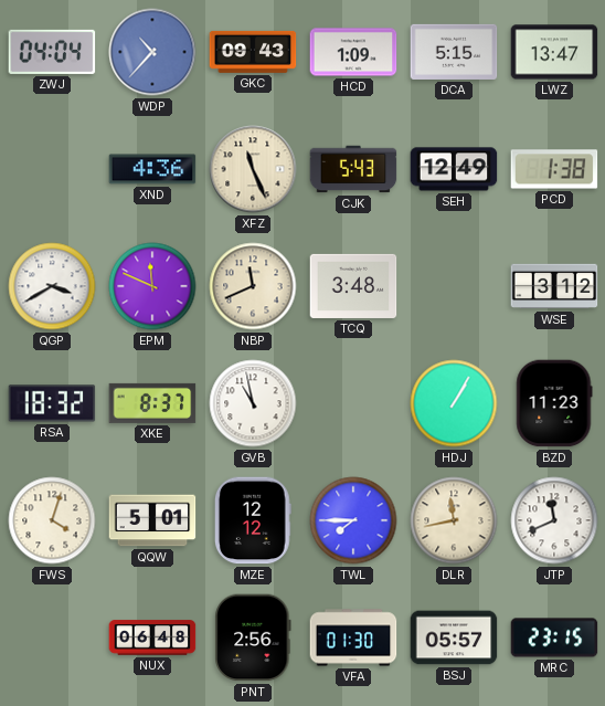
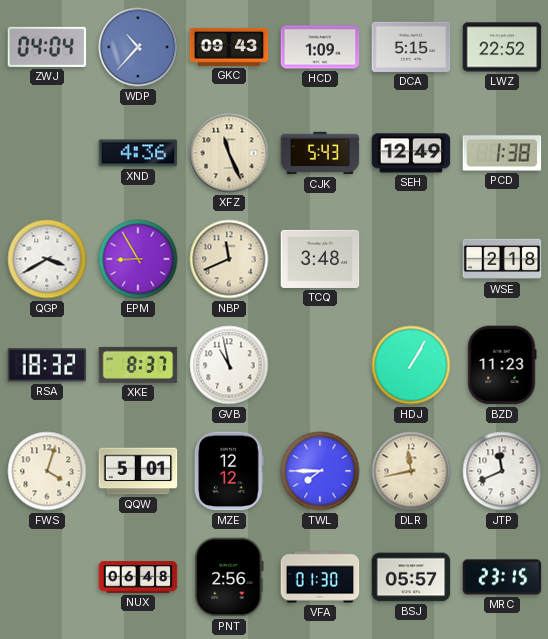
LWZ: 13:47 -> 22:52
EPM: 11:49 -> 8:55
WSE: 3:12 -> 2:18
